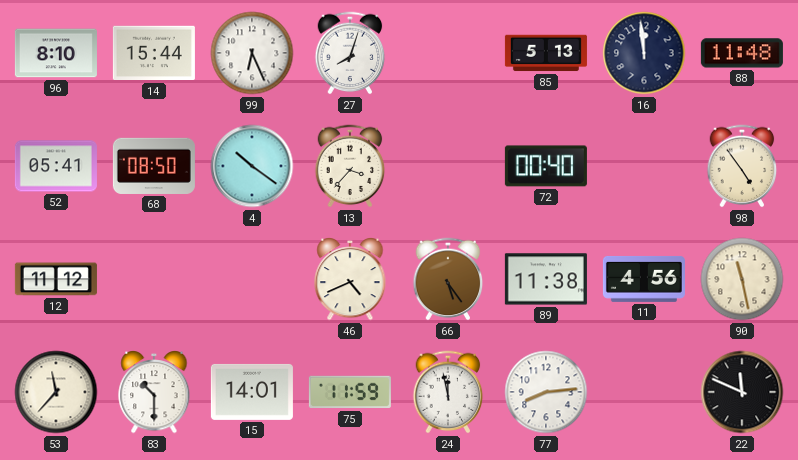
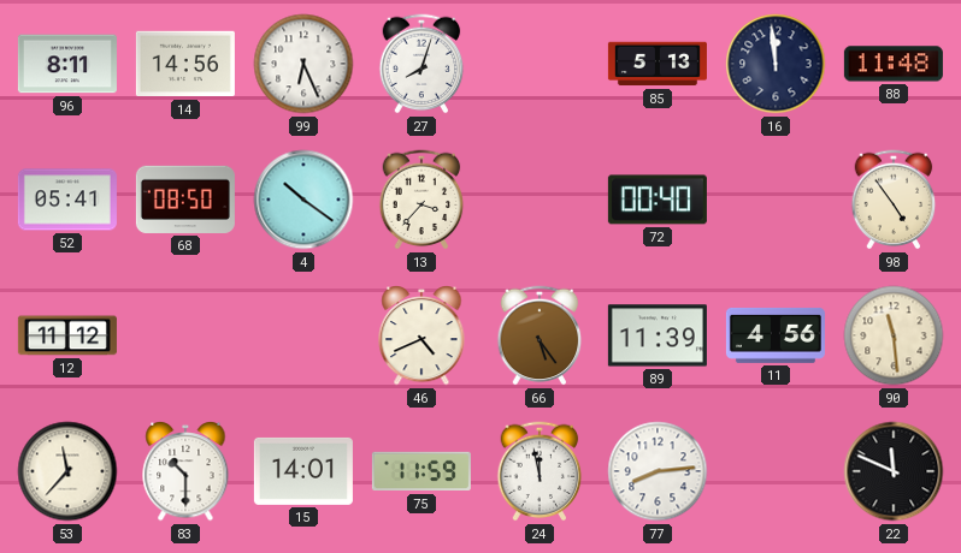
96: 8:10 -> 8:11
14: 15:44 -> 14:56
89: 11:38 -> 11:39
90: 11:28 -> 11:29
